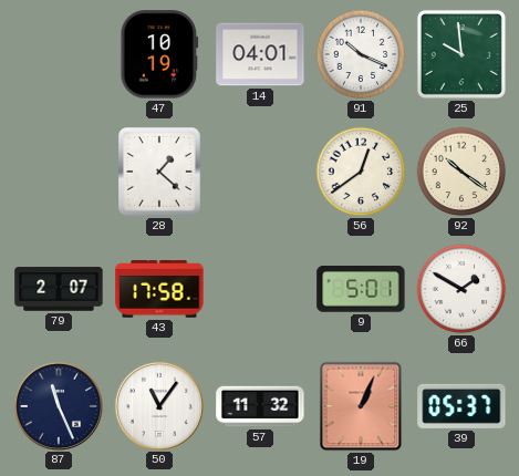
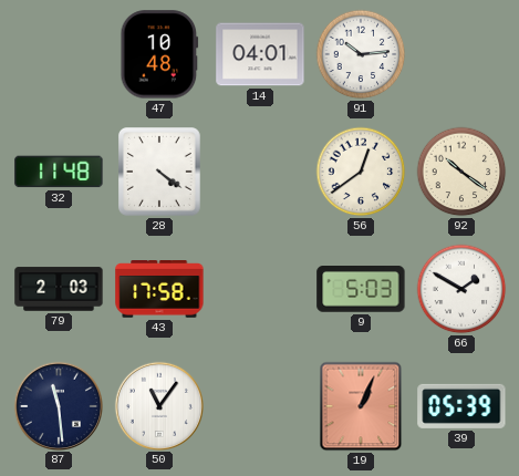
47: 10:19 -> 10:48
91: 10:19 -> 10:14
25: 9:59 -> none
32: none -> 11:48
28: 1:22 -> 4:21
79: 2:07 -> 2:03
9: 5:01 -> 5:03
87: 11:26 -> 11:29
57: 11:32 -> none
39: 05:37 -> 05:39
